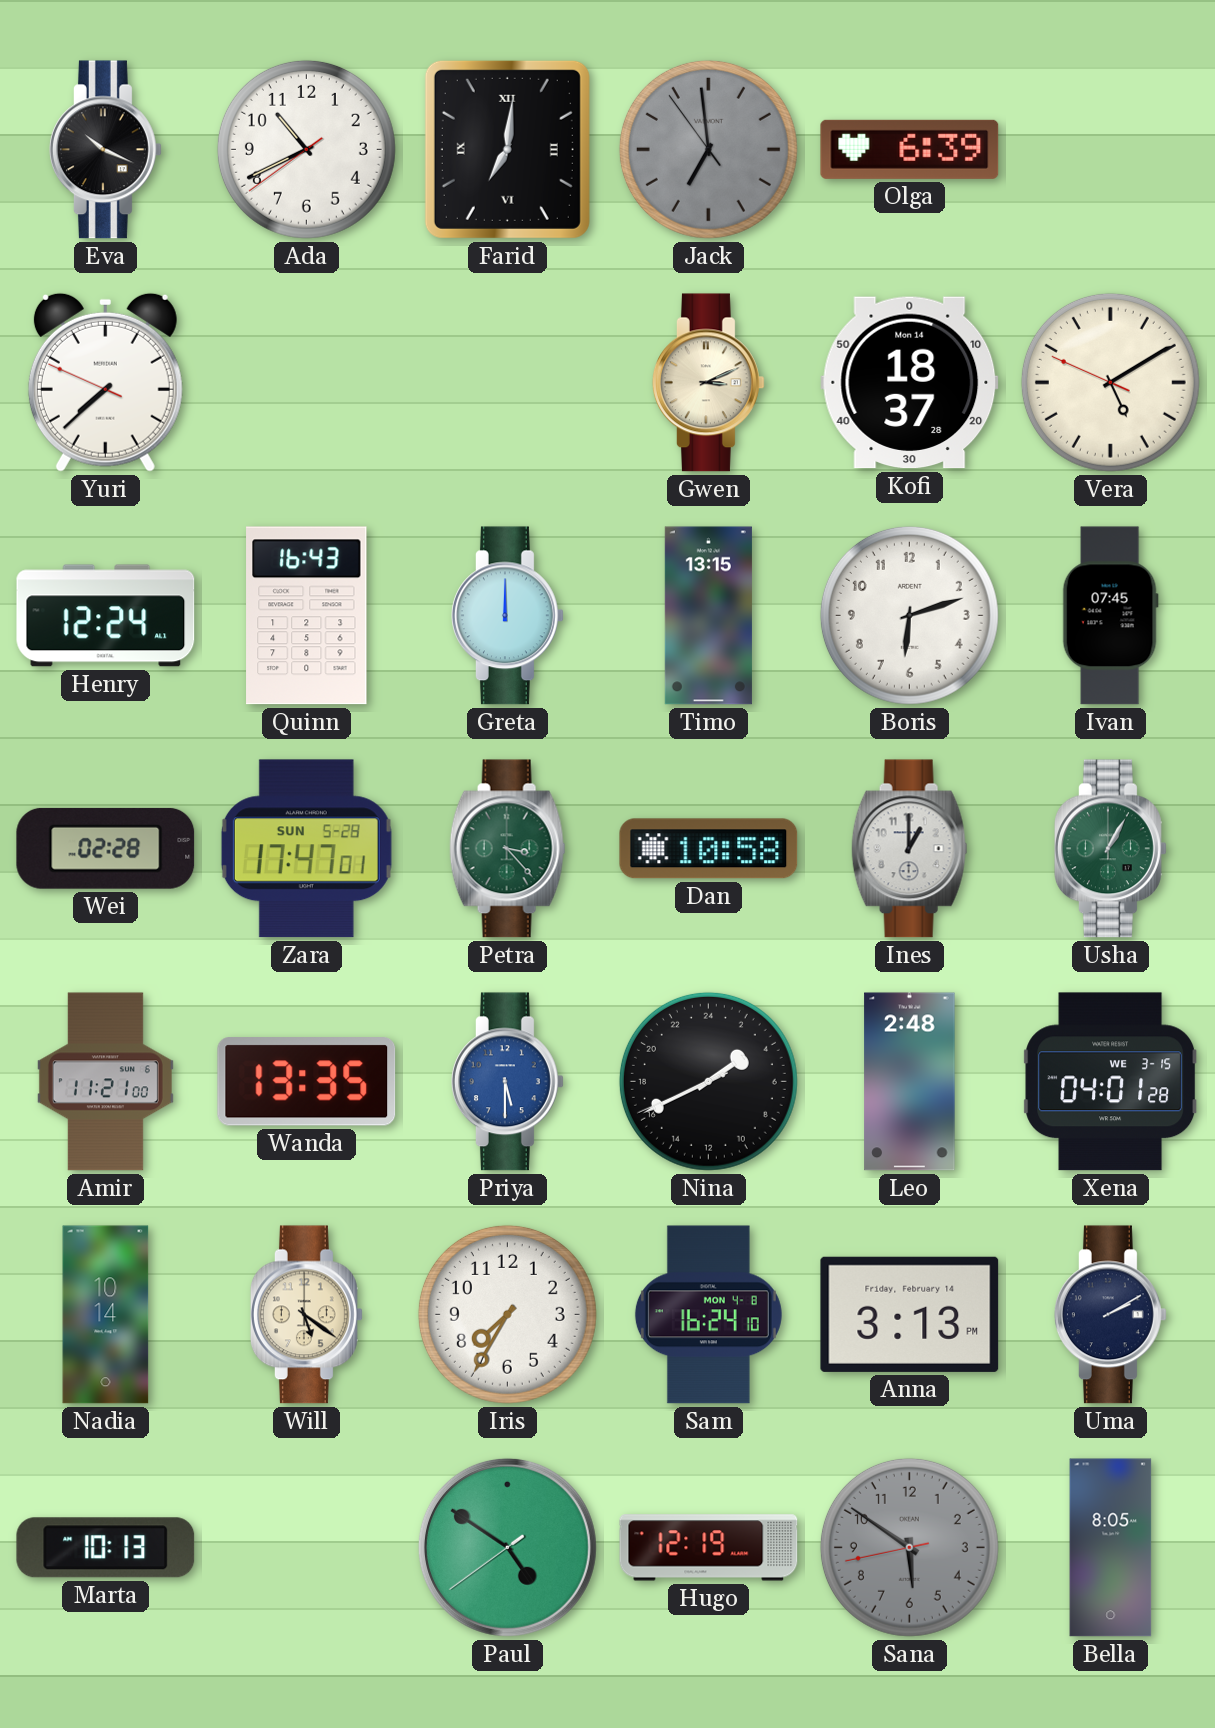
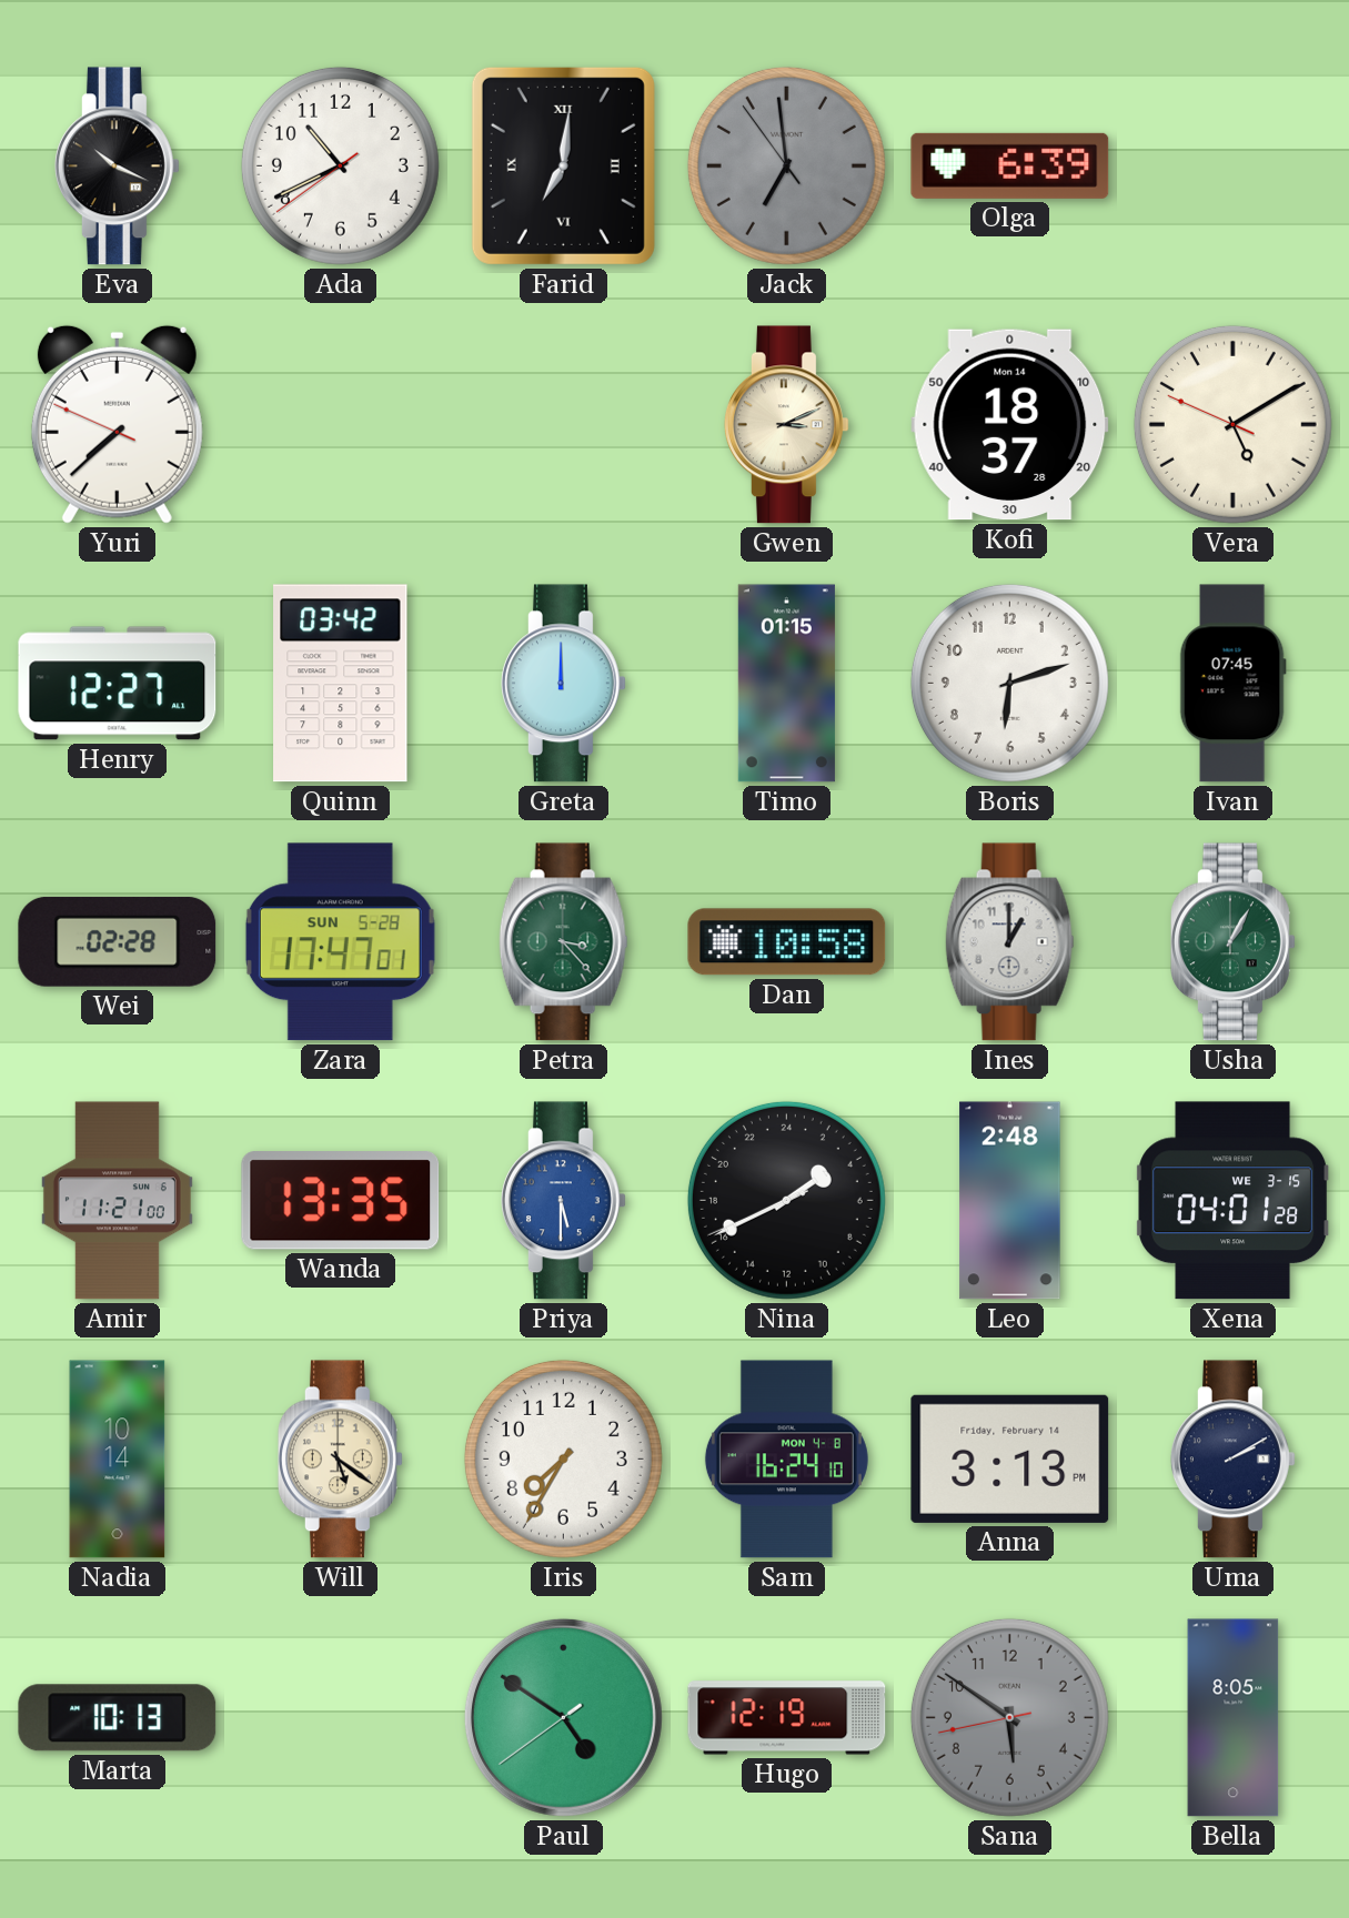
Henry: 12:24 -> 12:27
Quinn: 16:43 -> 03:42
Timo: 13:15 -> 01:15
